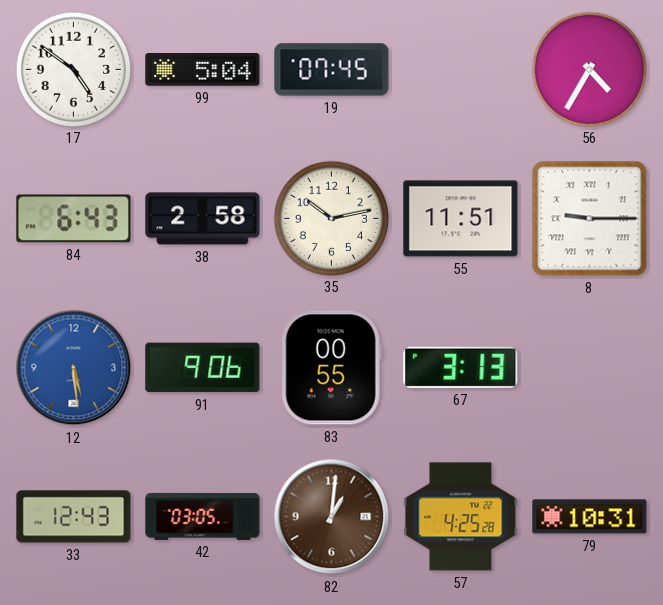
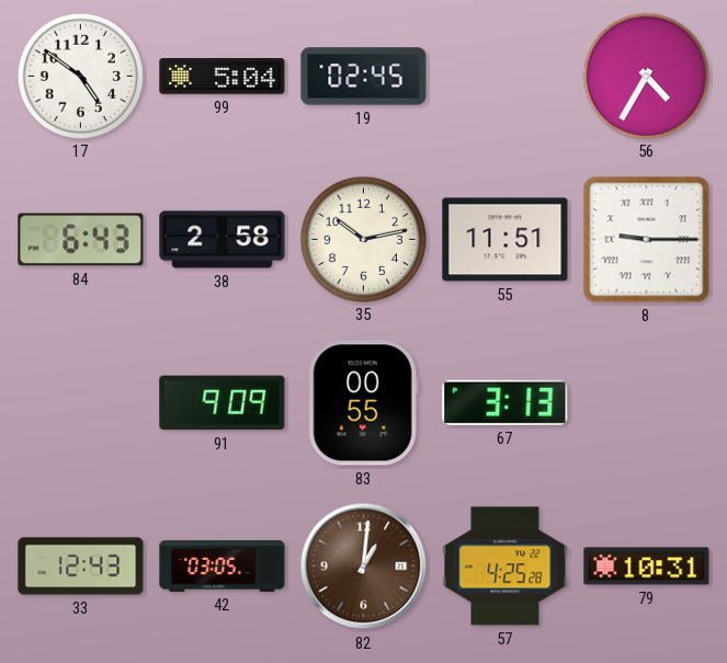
19: 07:45 -> 02:45
12: 5:29 -> none
91: 9:06 -> 9:09
